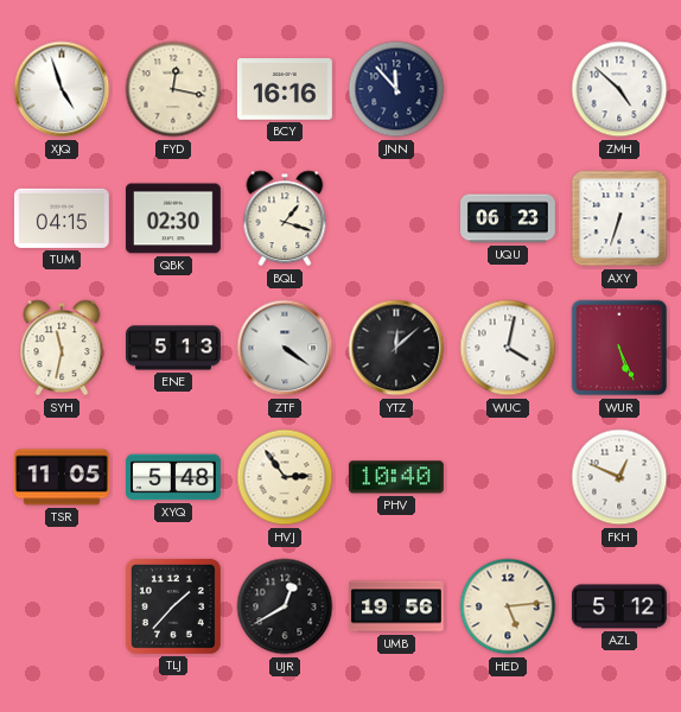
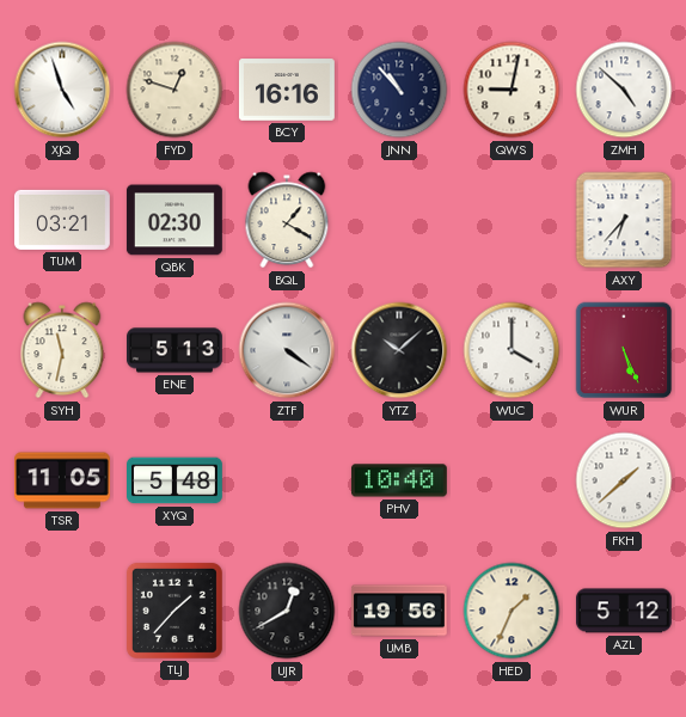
FYD: 12:17 -> 12:48
JNN: 11:53 -> 10:53
QWS: none -> 9:02
TUM: 04:15 -> 03:21
BQL: 1:18 -> 1:20
UQU: 06:23 -> none
AXY: 6:33 -> 6:37
YTZ: 12:08 -> 10:08
WUC: 4:02 -> 4:00
HVJ: 2:54 -> none
FKH: 12:49 -> 1:38
HED: 5:14 -> 1:34
